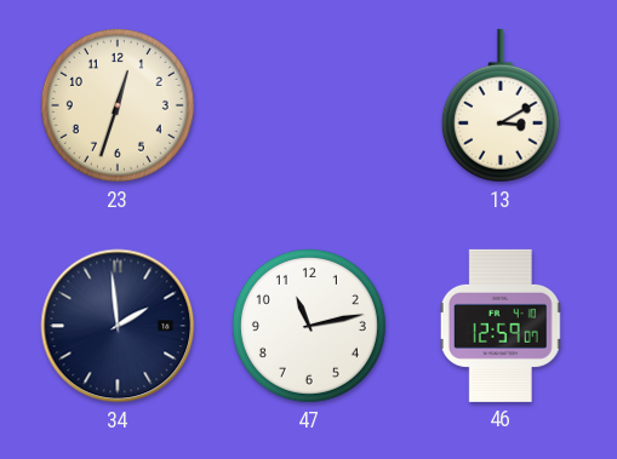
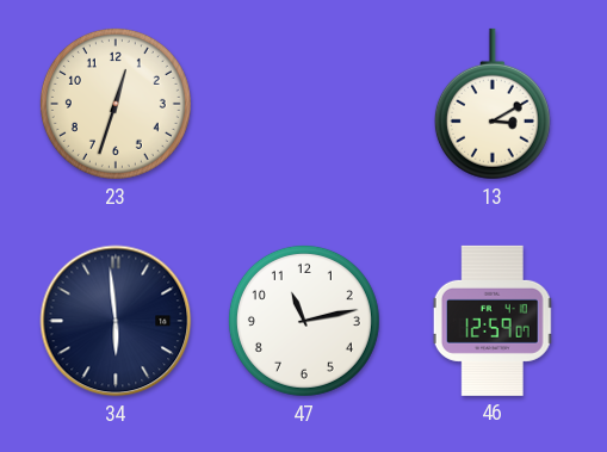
34: 1:59 -> 5:59
